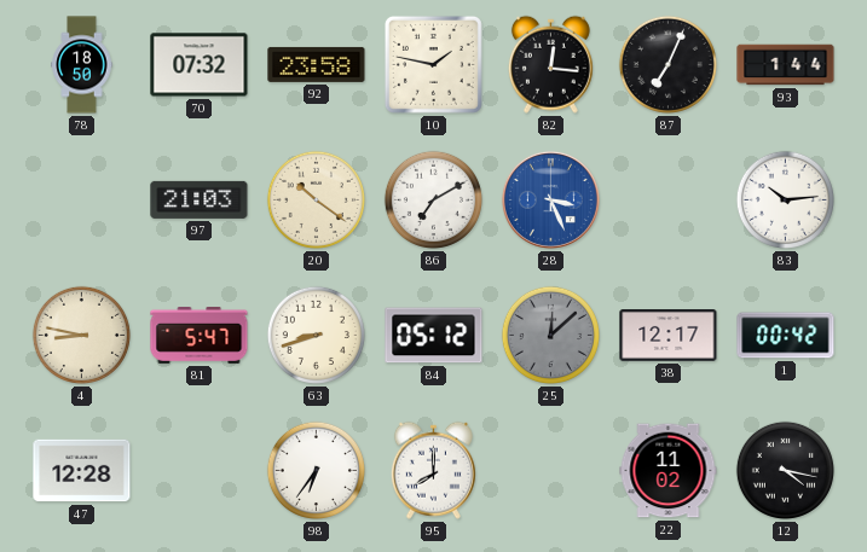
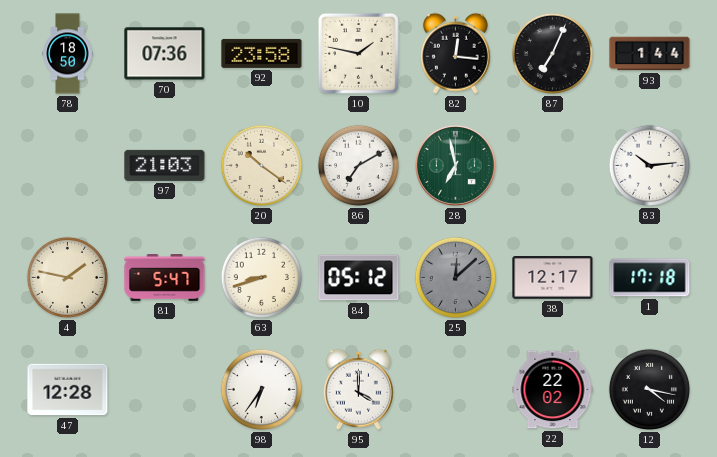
70: 07:32 -> 07:36
28: 3:26 -> 6:58
28 dial: blue -> green
4: 8:47 -> 1:47
1: 00:42 -> 17:18
95: 8:00 -> 4:00
22: 11:02 -> 22:02
